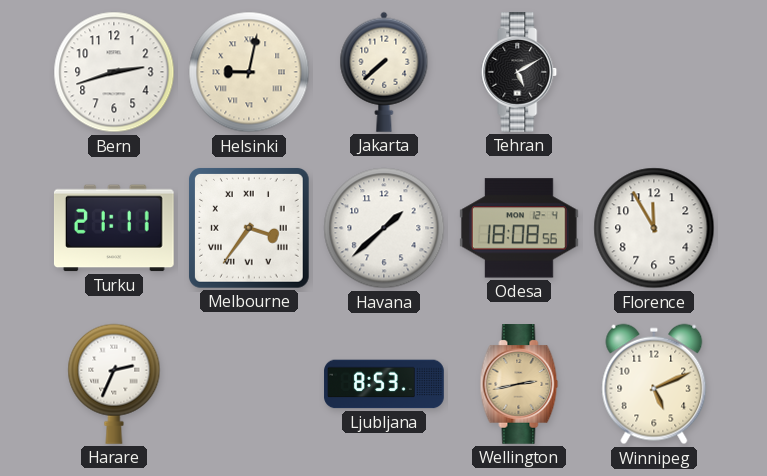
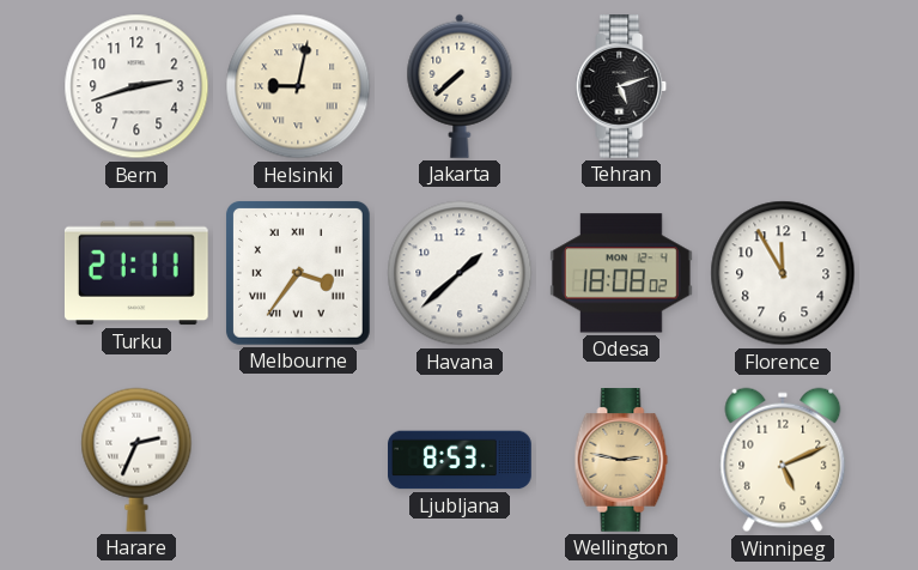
Tehran: 5:10 -> 5:12
Odesa: 18:08:56 -> 18:08:02
Wellington: 2:43 -> 2:47
